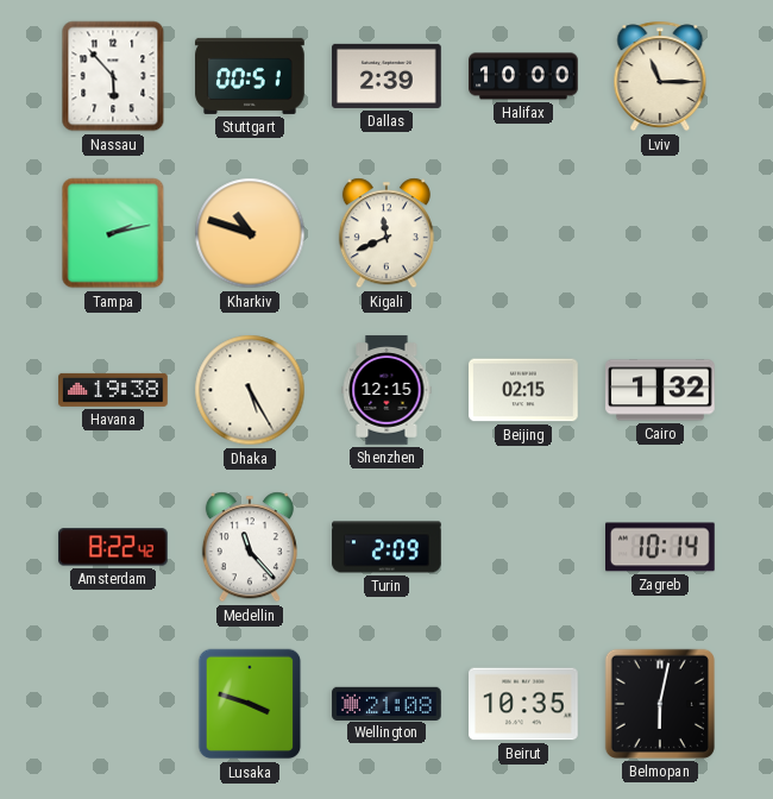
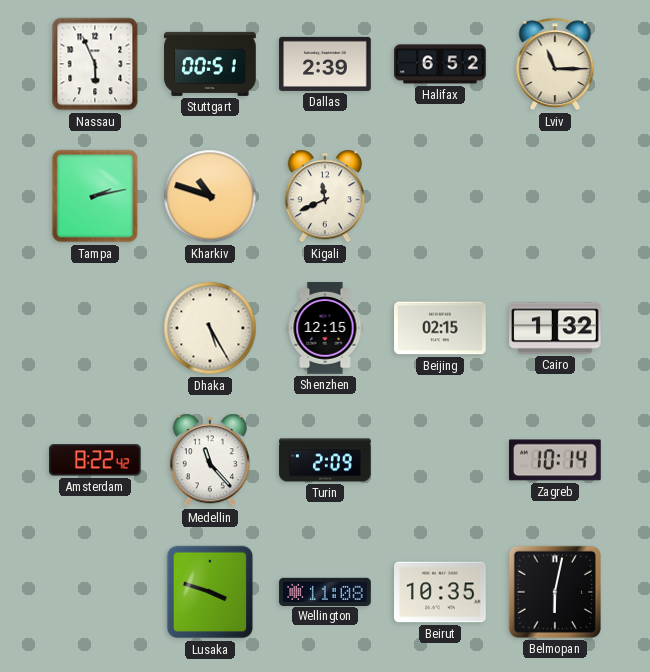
Nassau: 5:53 -> 5:56
Halifax: 10:00 -> 6:52
Havana: 19:38 -> none
Wellington: 21:08 -> 11:08
